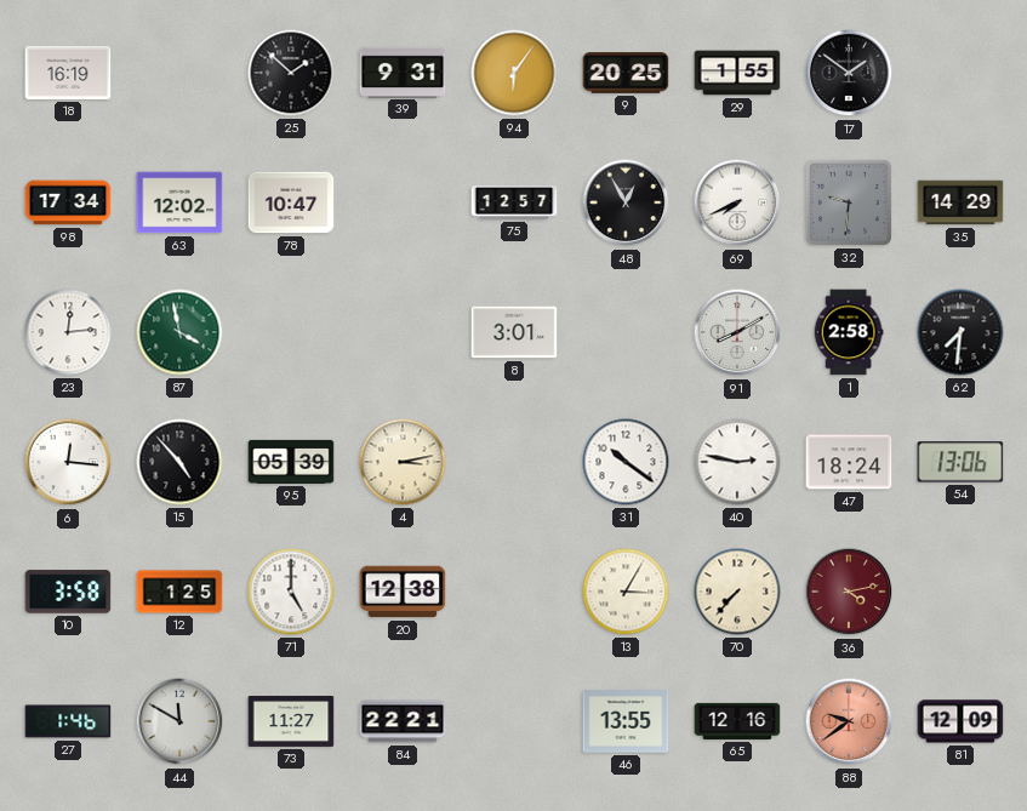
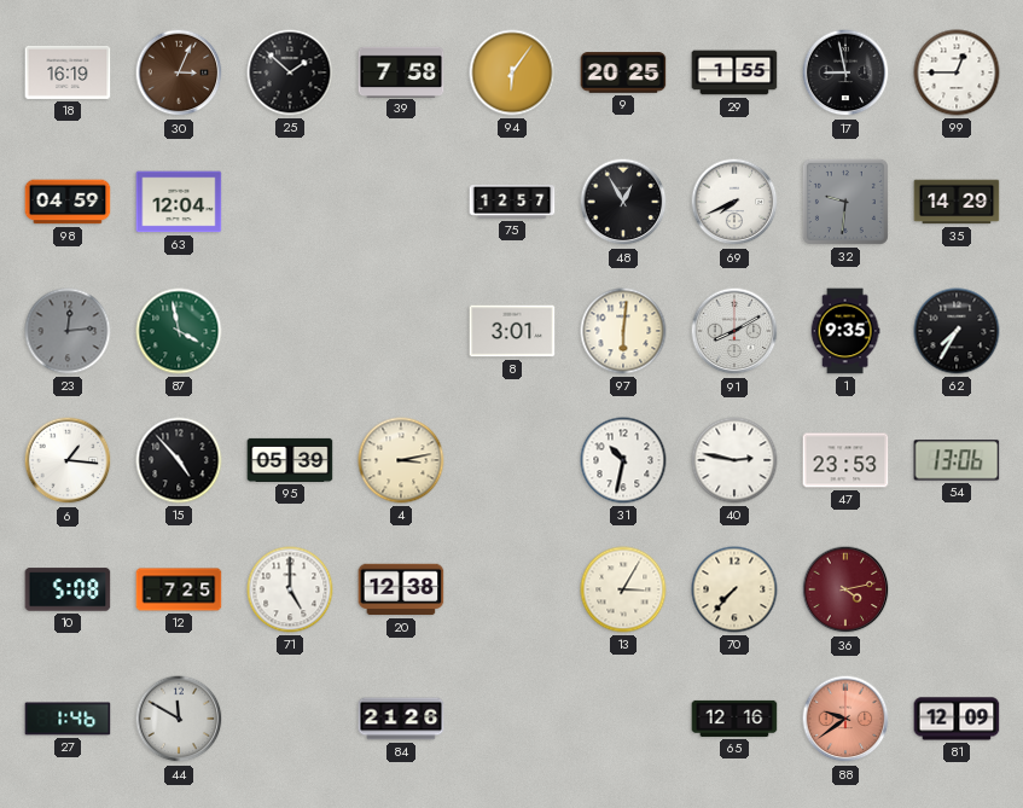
30: none -> 3:04
39: 9:31 -> 7:58
17: 1:51 -> 8:58
99: none -> 12:45
98: 17:34 -> 04:59
63: 12:02 -> 12:04
78: 10:47 -> none
23 dial: white -> grey
97: none -> 6:01
1: 2:58 -> 9:35
62: 7:31 -> 7:35
6: 12:16 -> 1:16
31: 10:21 -> 10:32
47: 18:24 -> 23:53
10: 3:58 -> 5:08
12: 1:25 -> 7:25
73: 11:27 -> none
84: 22:21 -> 21:26
46: 13:55 -> none
